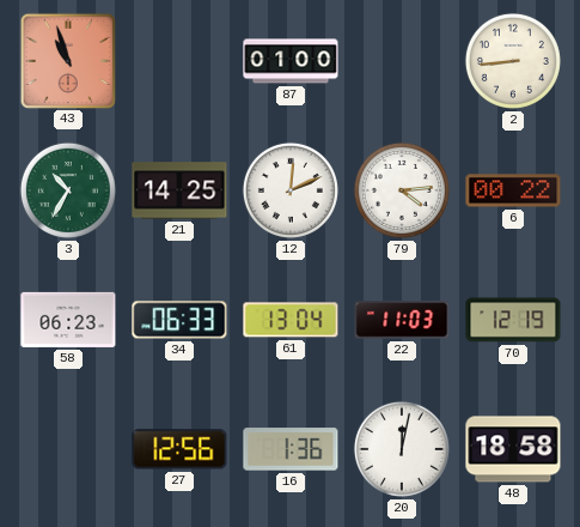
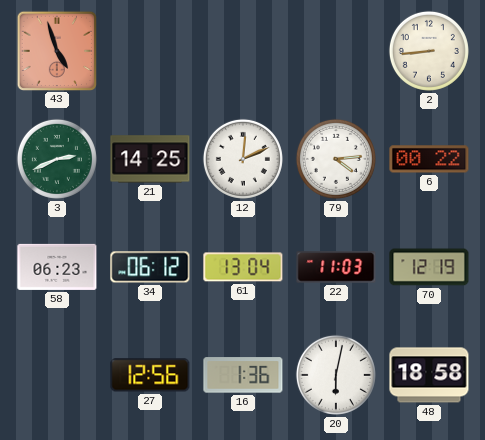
43: 10:57 -> 4:57
87: 01:00 -> none
3: 10:35 -> 2:41
34: 06:33 -> 06:12
20: 12:02 -> 6:02
